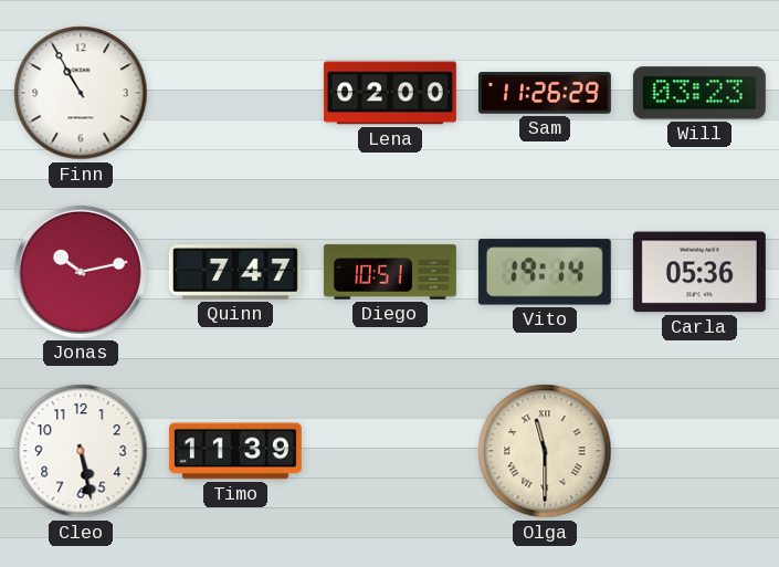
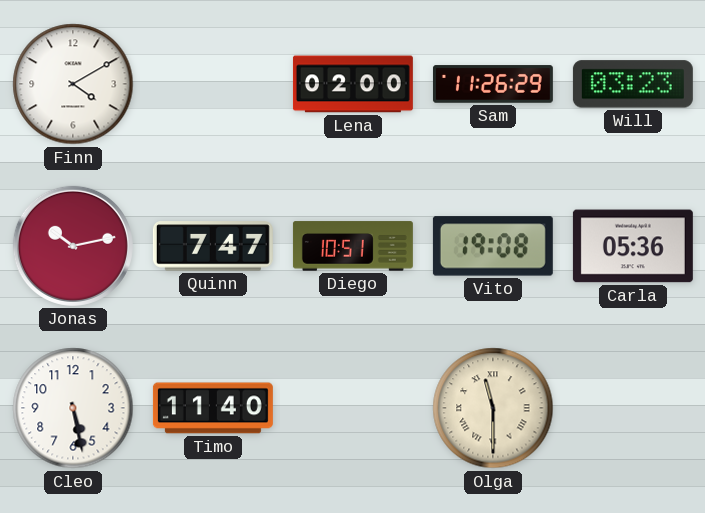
Finn: 10:55 -> 4:10
Vito: 19:14 -> 19:08
Timo: 11:39 -> 11:40
